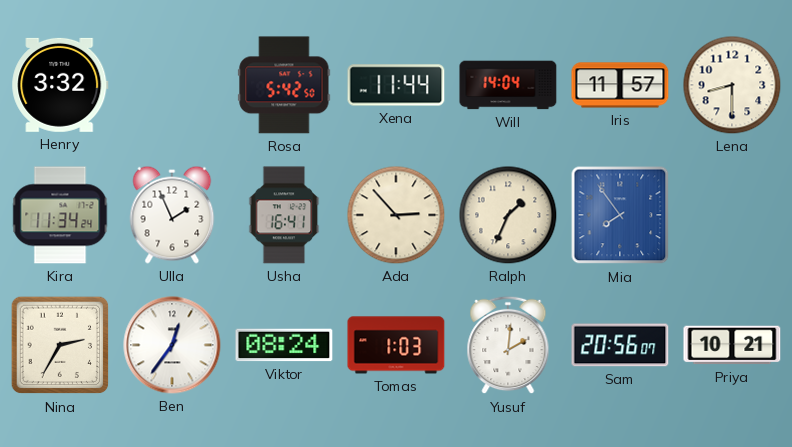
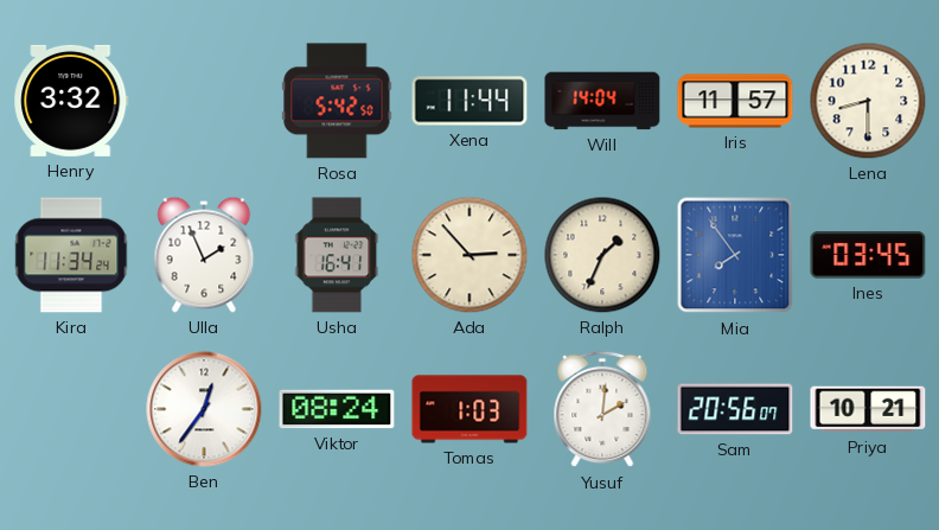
Ines: none -> 03:45
Nina: 2:35 -> none
